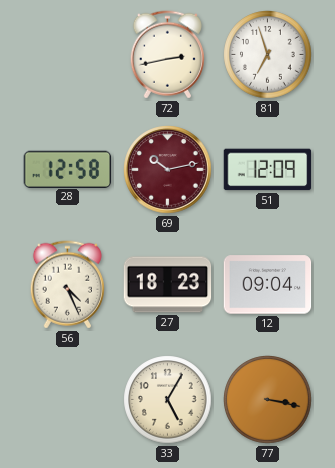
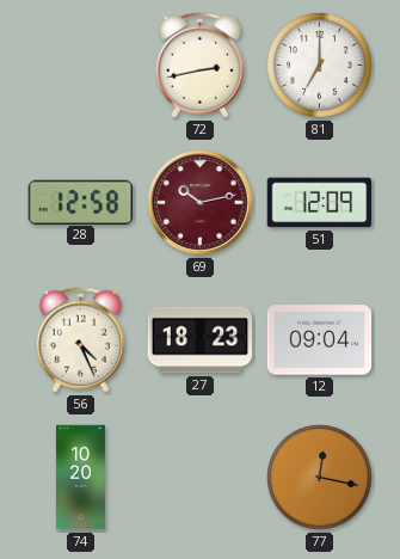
81: 6:57 -> 7:00
74: none -> 10:20
33: 5:05 -> none
77: 3:17 -> 12:17
